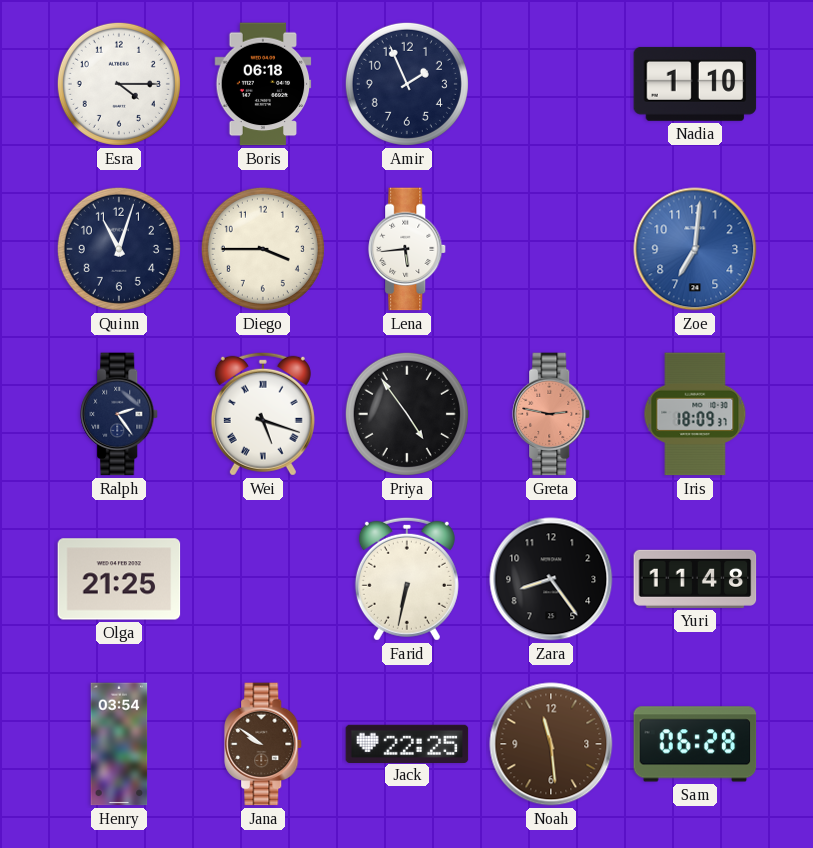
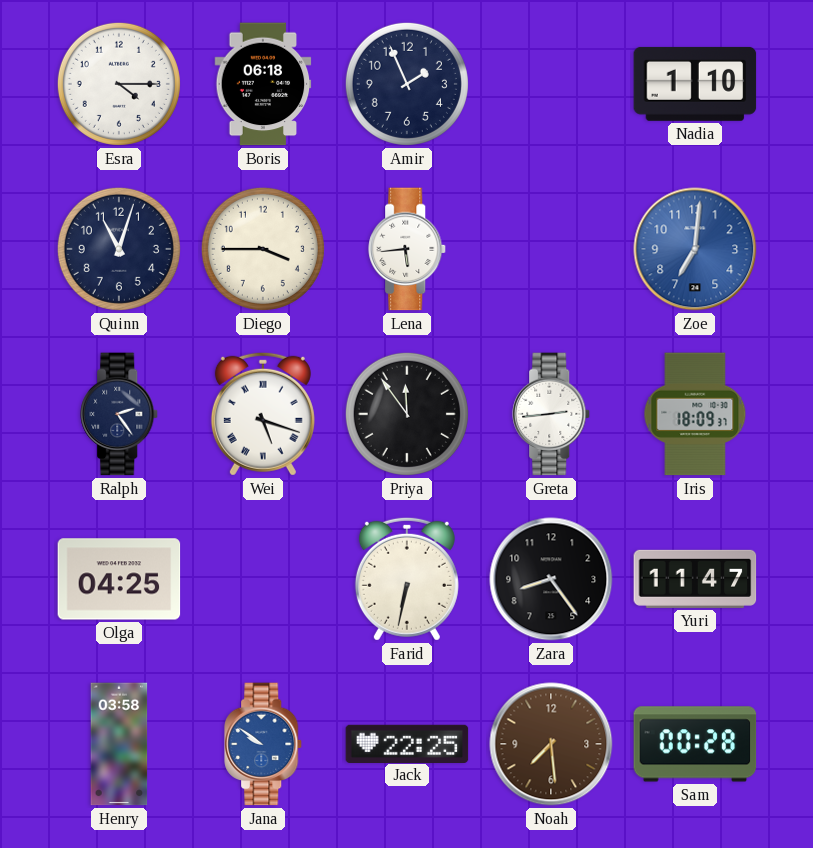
Priya: 4:54 -> 11:54
Greta: 2:47 -> 2:44
Greta dial: salmon -> white
Olga: 21:25 -> 04:25
Yuri: 11:48 -> 11:47
Henry: 03:54 -> 03:58
Jana dial: brown -> blue
Noah: 11:29 -> 7:29
Sam: 06:28 -> 00:28
